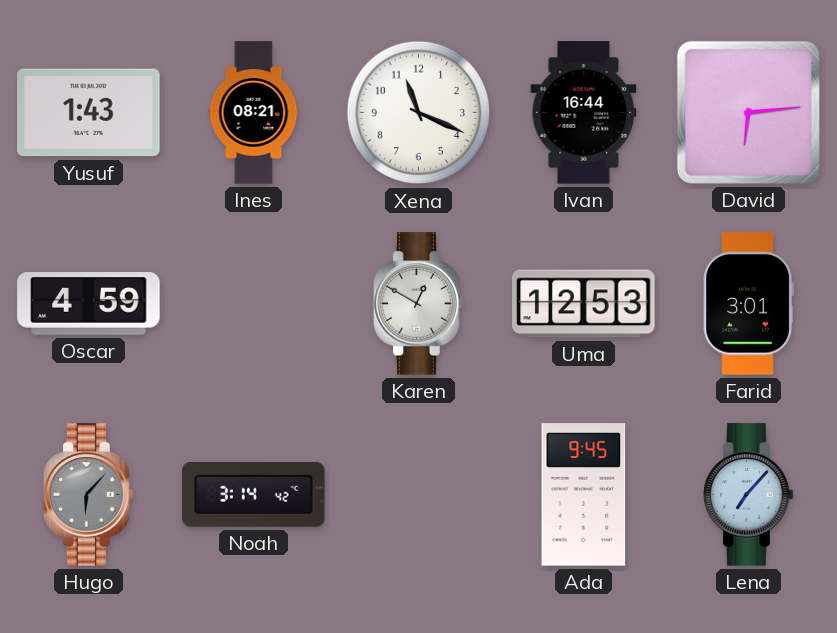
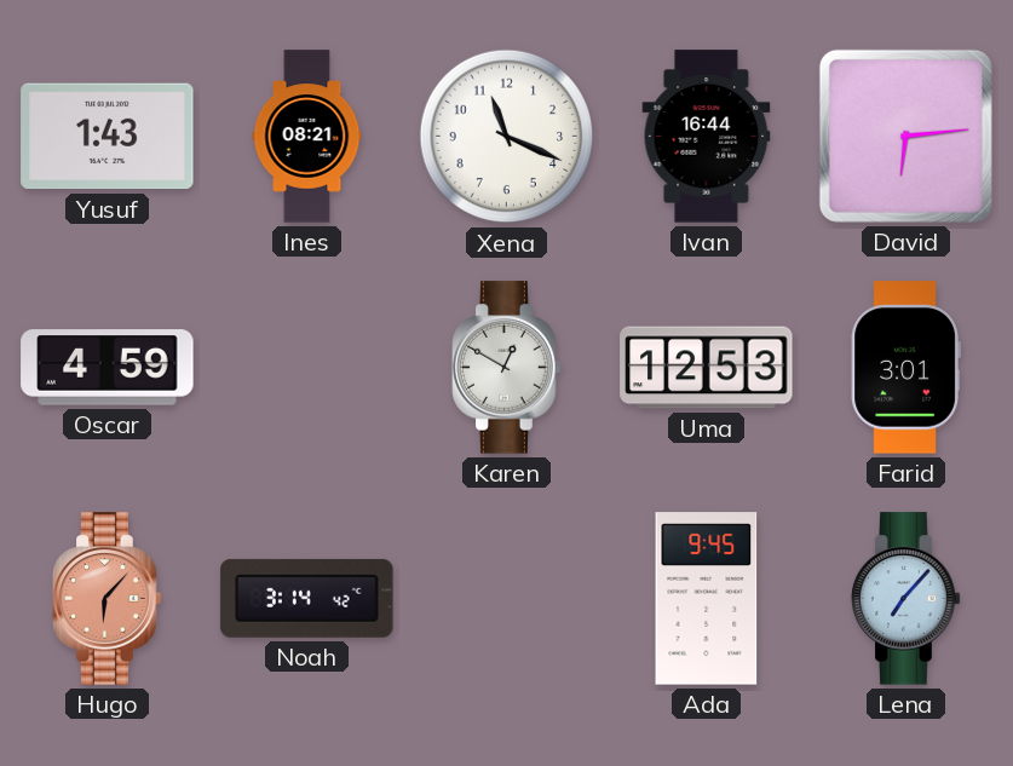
Hugo dial: grey -> salmon
